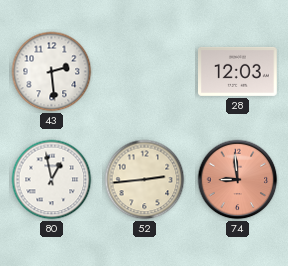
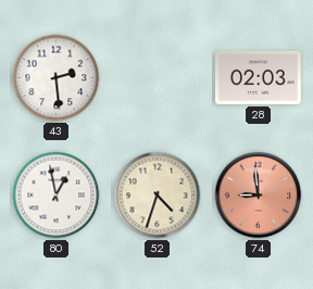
28: 12:03 -> 02:03
52: 2:44 -> 4:33
